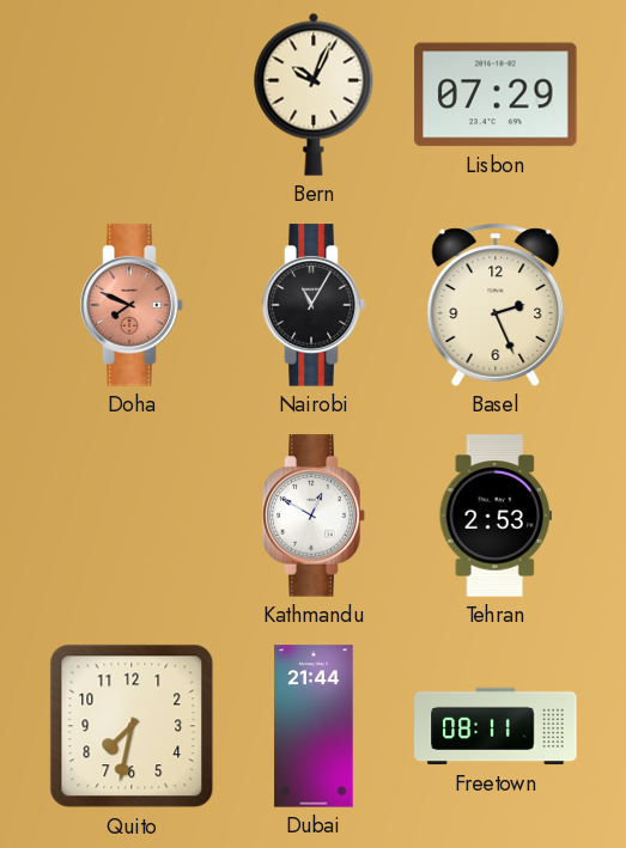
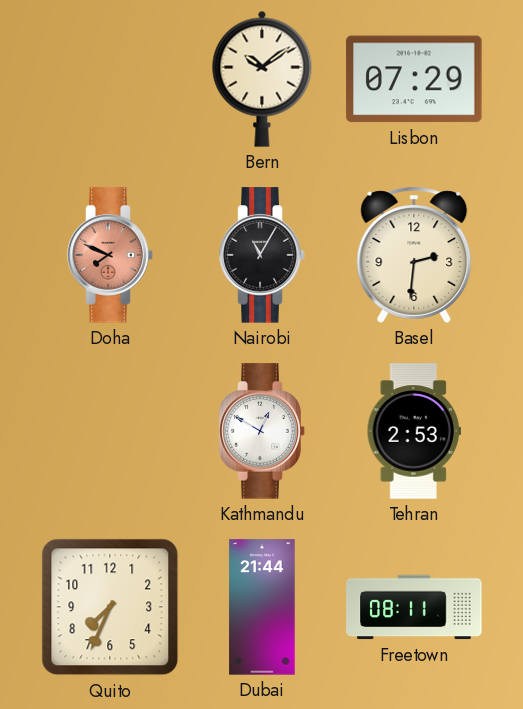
Bern: 10:04 -> 10:09
Basel: 2:26 -> 2:31
Quito: 7:32 -> 7:34
